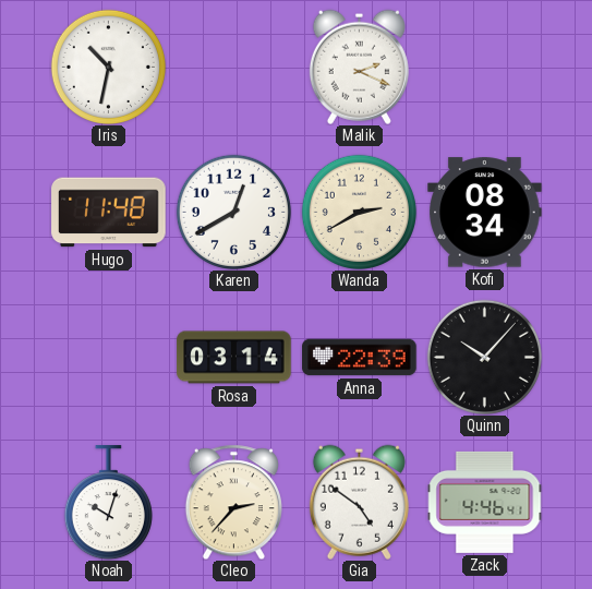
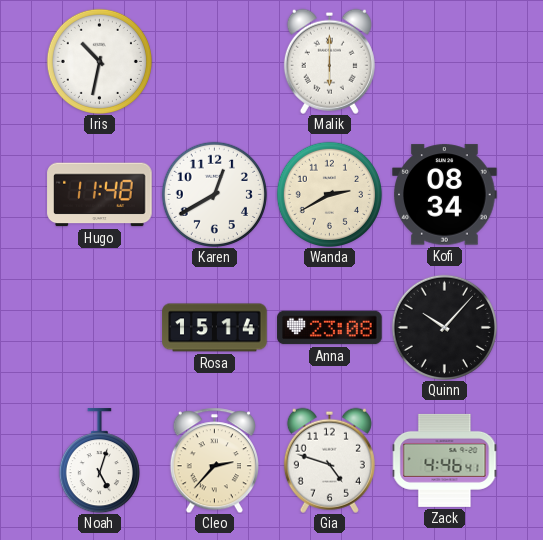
Malik: 2:19 -> 6:00
Rosa: 03:14 -> 15:14
Anna: 22:39 -> 23:08
Noah: 10:03 -> 5:03
Gia: 4:51 -> 4:48
